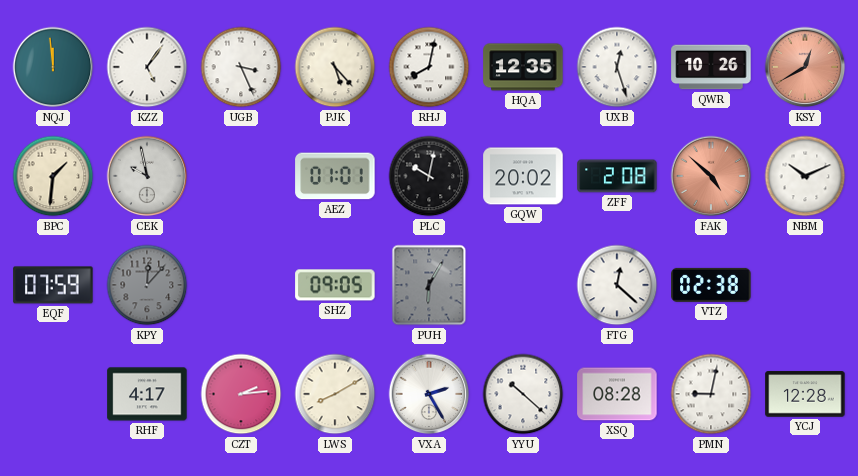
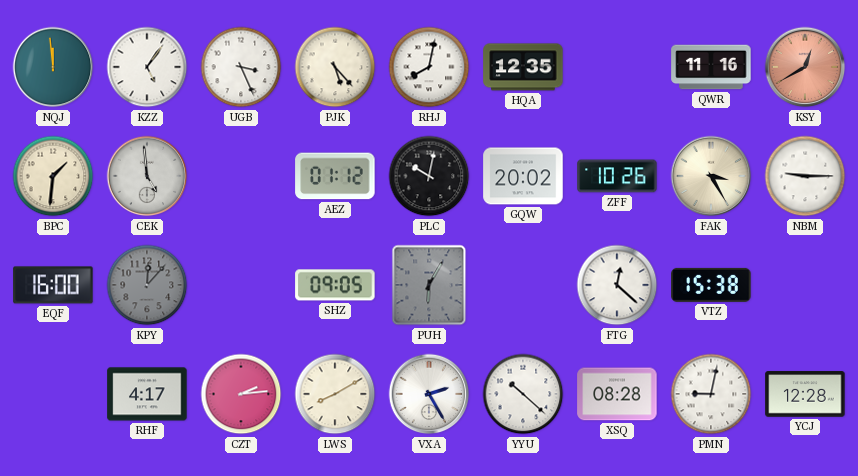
UXB: 12:27 -> none
QWR: 10:26 -> 11:16
CEK: 9:58 -> 4:59
AEZ: 01:01 -> 01:12
ZFF: 2:08 -> 10:26
FAK: 4:52 -> 3:25
FAK dial: salmon -> cream
NBM: 10:11 -> 9:15
EQF: 07:59 -> 16:00
VTZ: 02:38 -> 15:38
